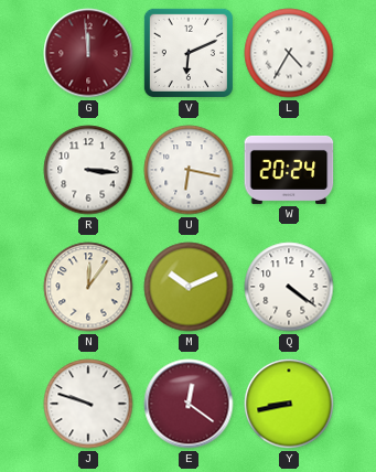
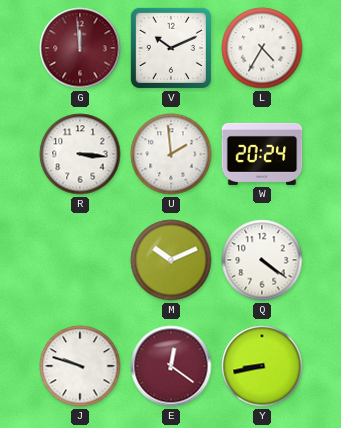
V: 6:11 -> 10:11
U: 6:17 -> 1:59
N: 12:06 -> none
